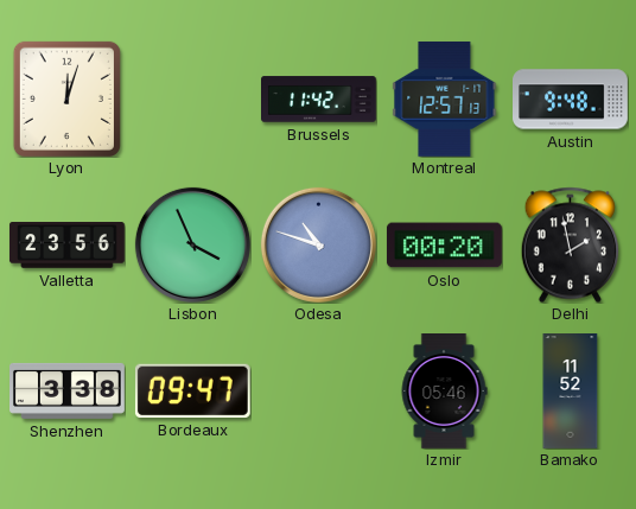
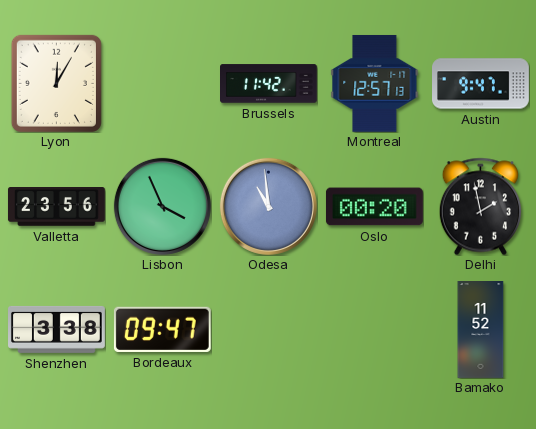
Lyon: 12:03 -> 12:05
Austin: 9:48 -> 9:47
Odesa: 10:48 -> 10:59
Izmir: 05:46 -> none
